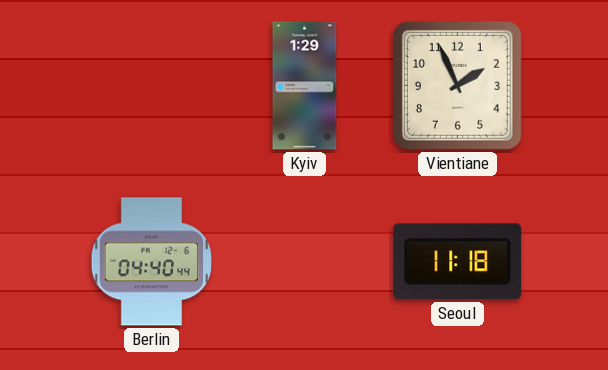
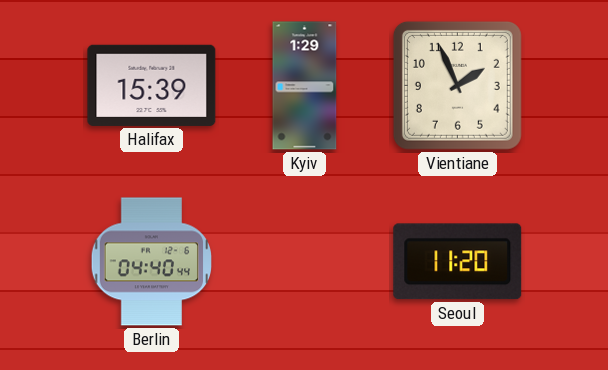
Halifax: none -> 15:39
Seoul: 11:18 -> 11:20
